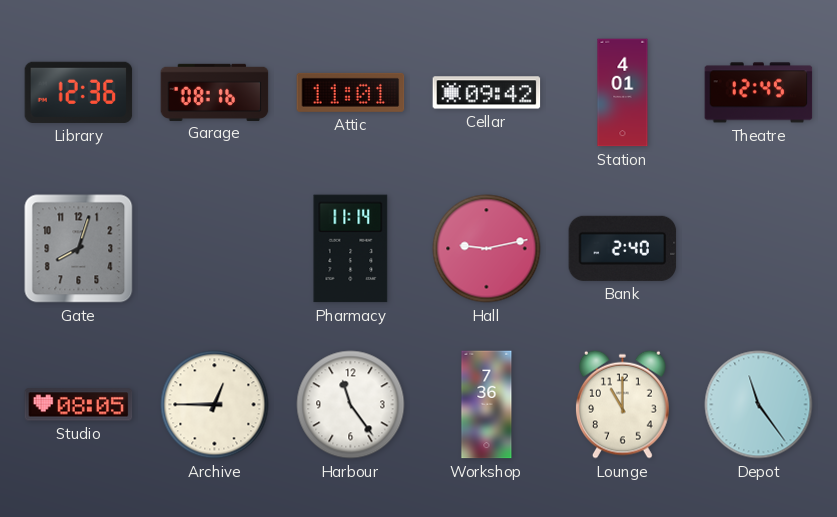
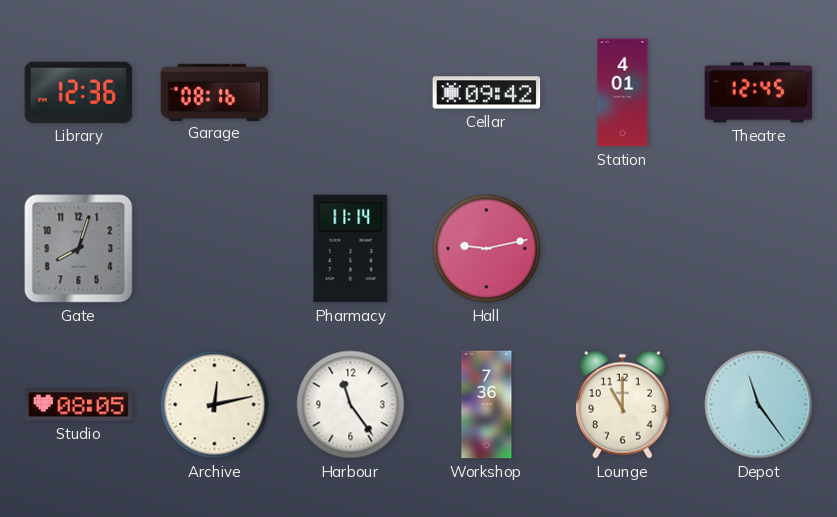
Attic: 11:01 -> none
Bank: 2:40 -> none
Archive: 12:45 -> 12:13
